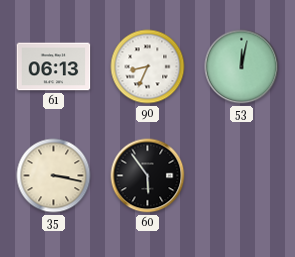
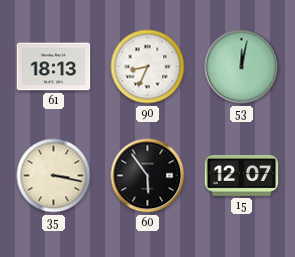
61: 06:13 -> 18:13
15: none -> 12:07
